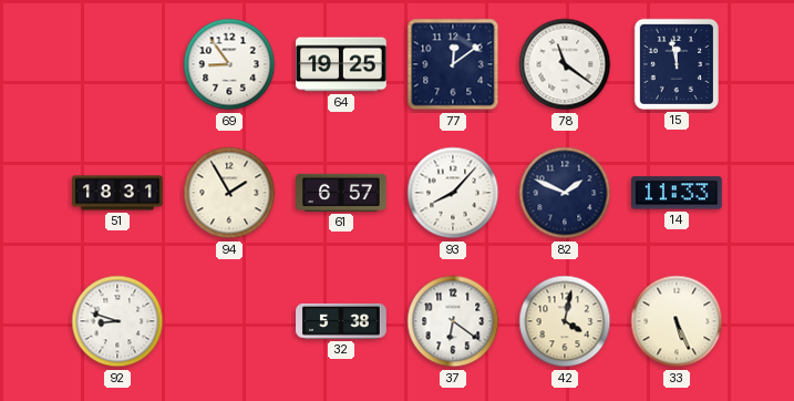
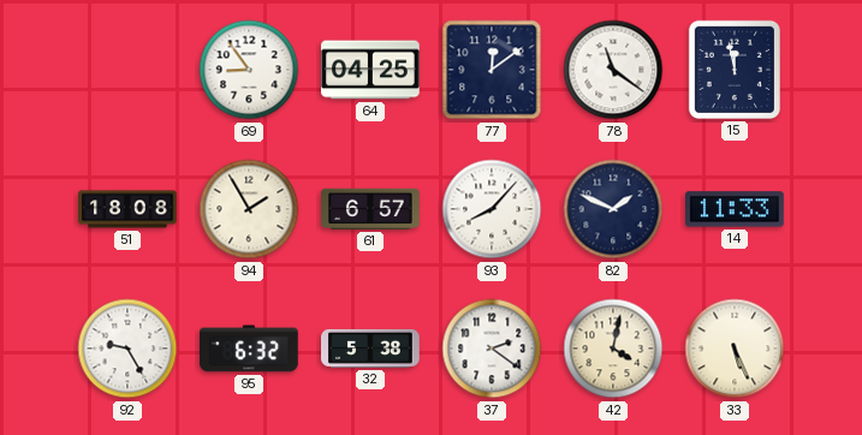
64: 19:25 -> 04:25
51: 18:31 -> 18:08
92: 8:48 -> 9:25
95: none -> 6:32
37: 6:21 -> 2:21
